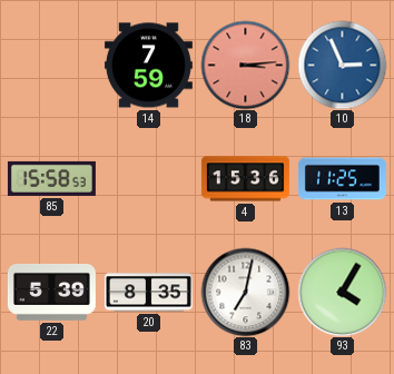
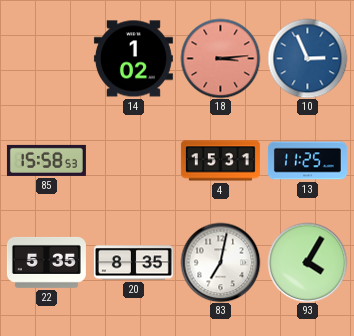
14: 7:59 -> 1:02
4: 15:36 -> 15:31
22: 5:39 -> 5:35
